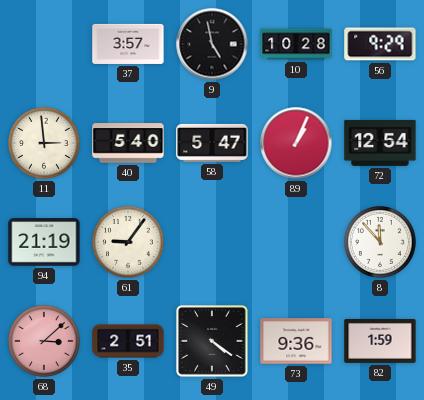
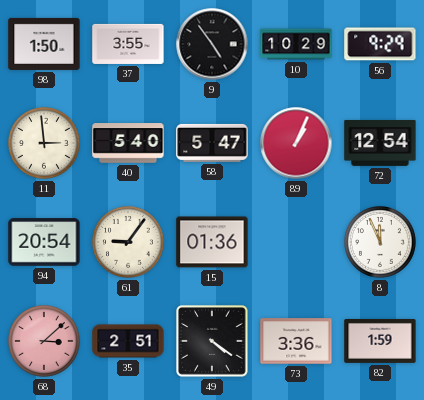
98: none -> 1:50
37: 3:57 -> 3:55
9: 4:58 -> 4:54
10: 10:28 -> 10:29
94: 21:19 -> 20:54
15: none -> 01:36
8: 11:53 -> 11:56
73: 9:36 -> 3:36
